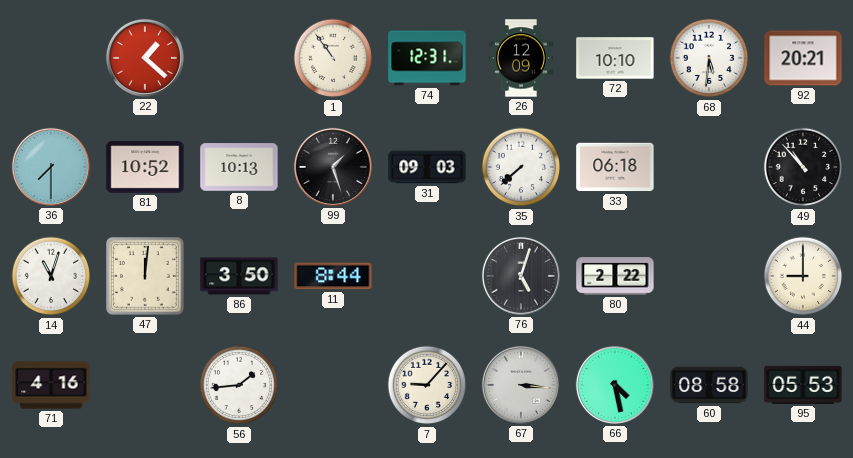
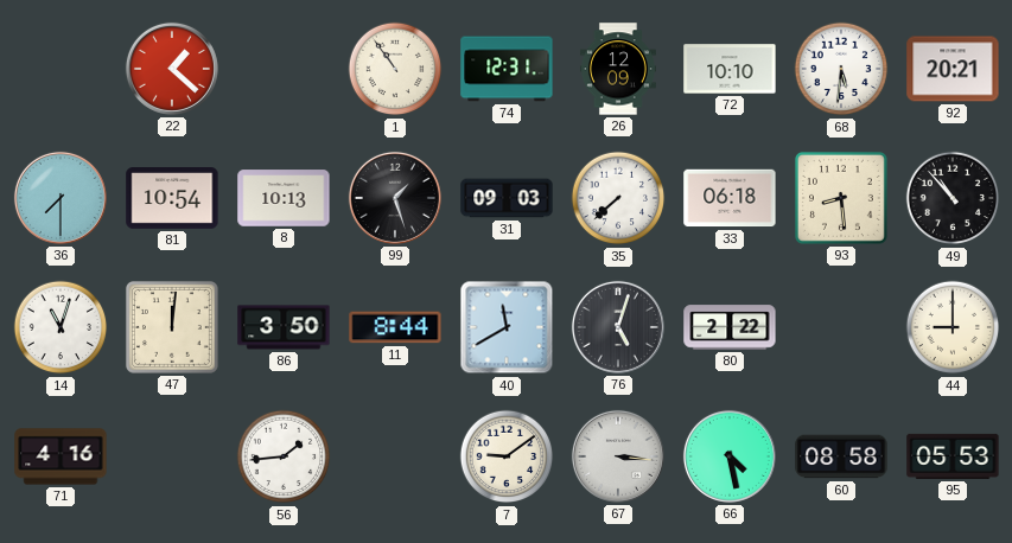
81: 10:52 -> 10:54
93: none -> 8:29
40: none -> 11:40
7: 9:07 -> 9:09
